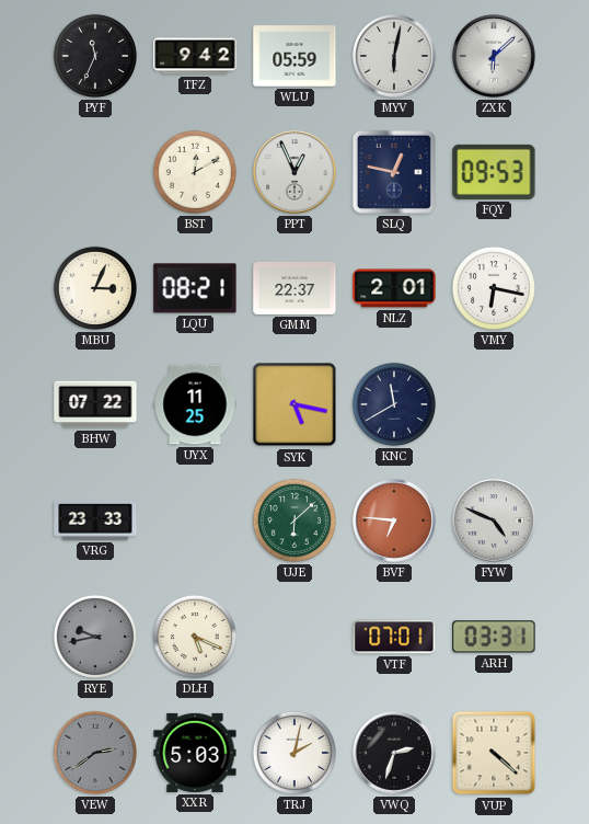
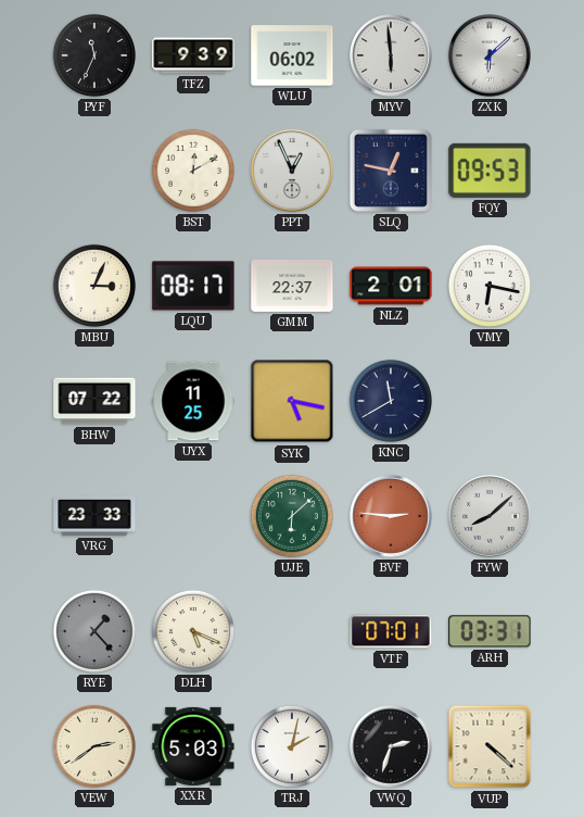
TFZ: 9:42 -> 9:39
WLU: 05:59 -> 06:02
MYV: 6:02 -> 5:59
LQU: 08:21 -> 08:17
BVF: 6:46 -> 2:46
FYW: 4:49 -> 8:08
RYE: 9:43 -> 1:23
VEW dial: grey -> cream
